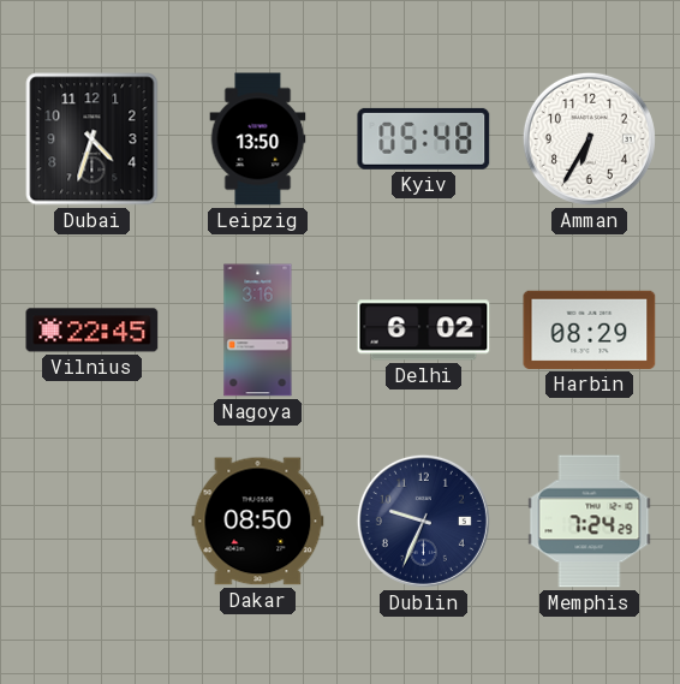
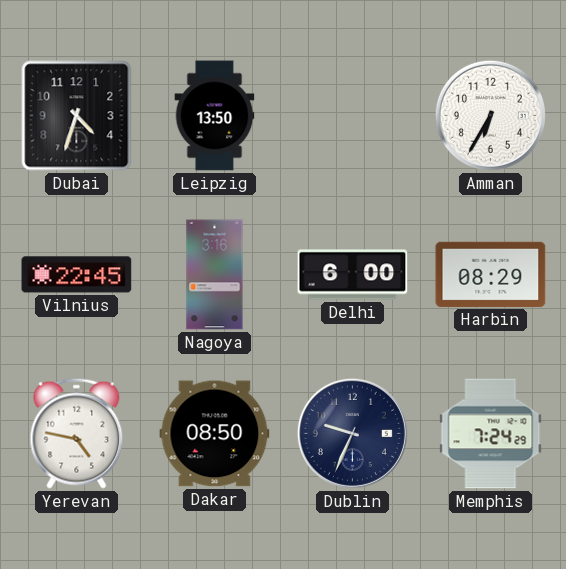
Kyiv: 05:48 -> none
Delhi: 6:02 -> 6:00
Yerevan: none -> 4:47
